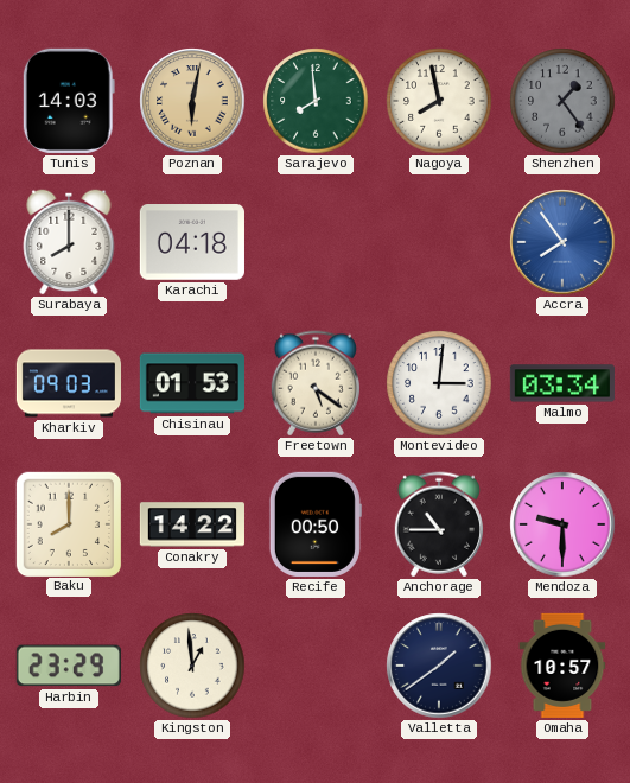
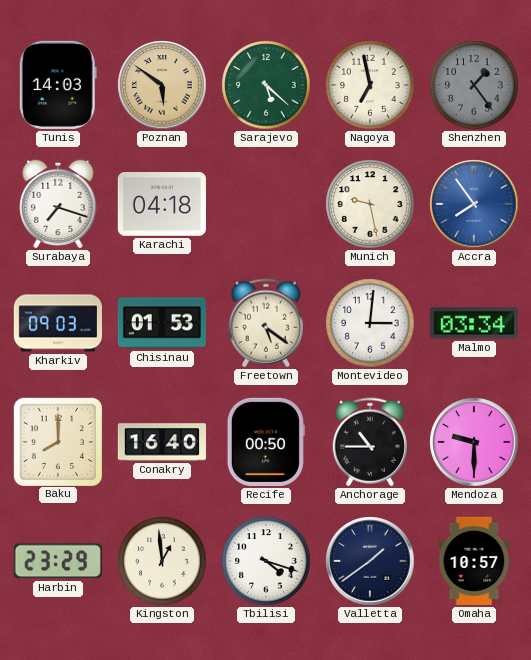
Poznan: 6:02 -> 5:51
Sarajevo: 7:59 -> 5:22
Nagoya: 7:58 -> 6:58
Surabaya: 8:00 -> 7:18
Munich: none -> 9:28
Conakry: 14:22 -> 16:40
Tbilisi: none -> 4:18
